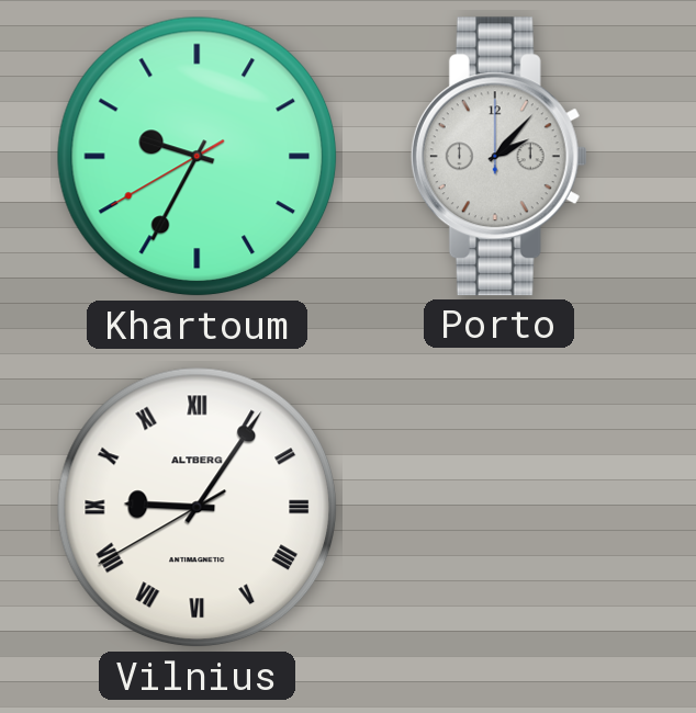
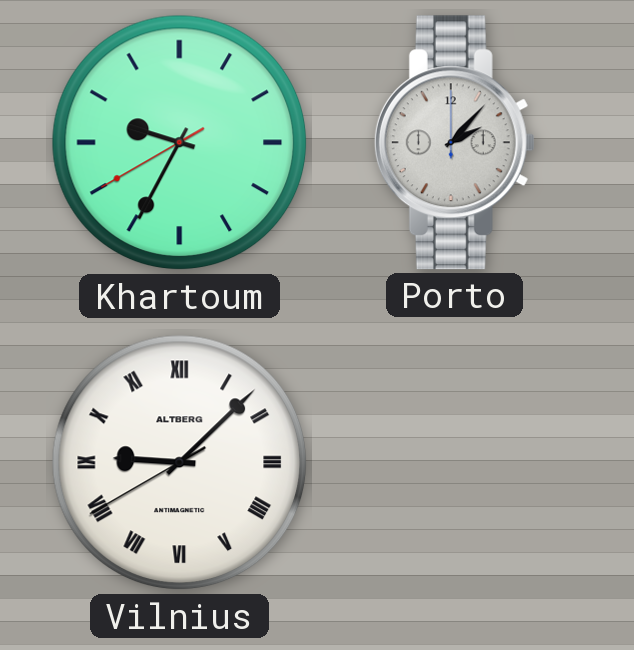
Vilnius: 9:05 -> 9:07
